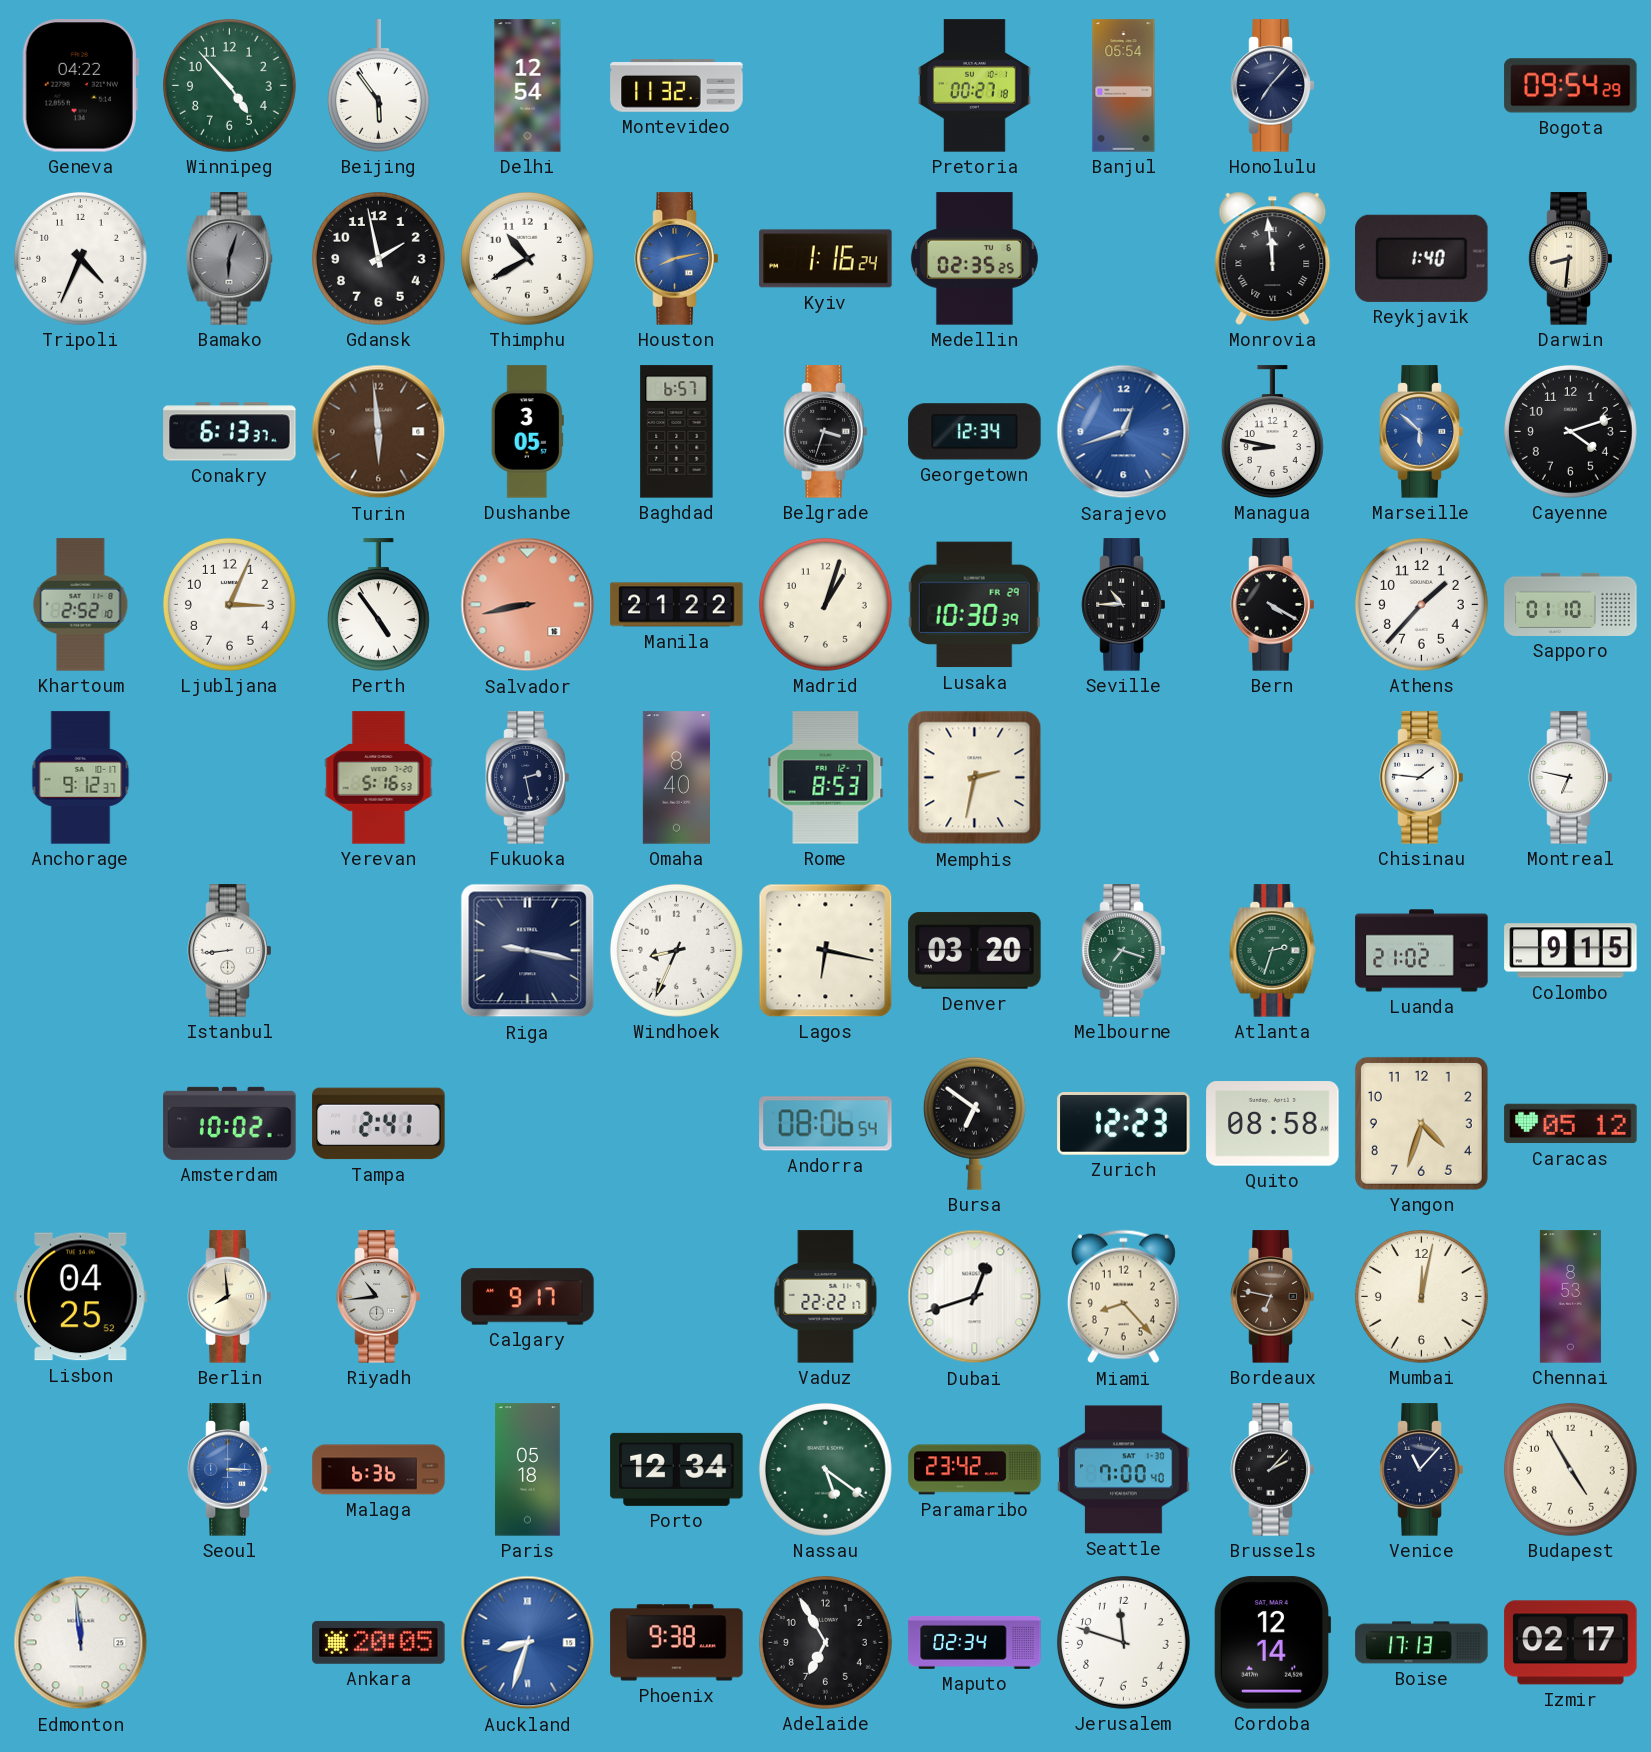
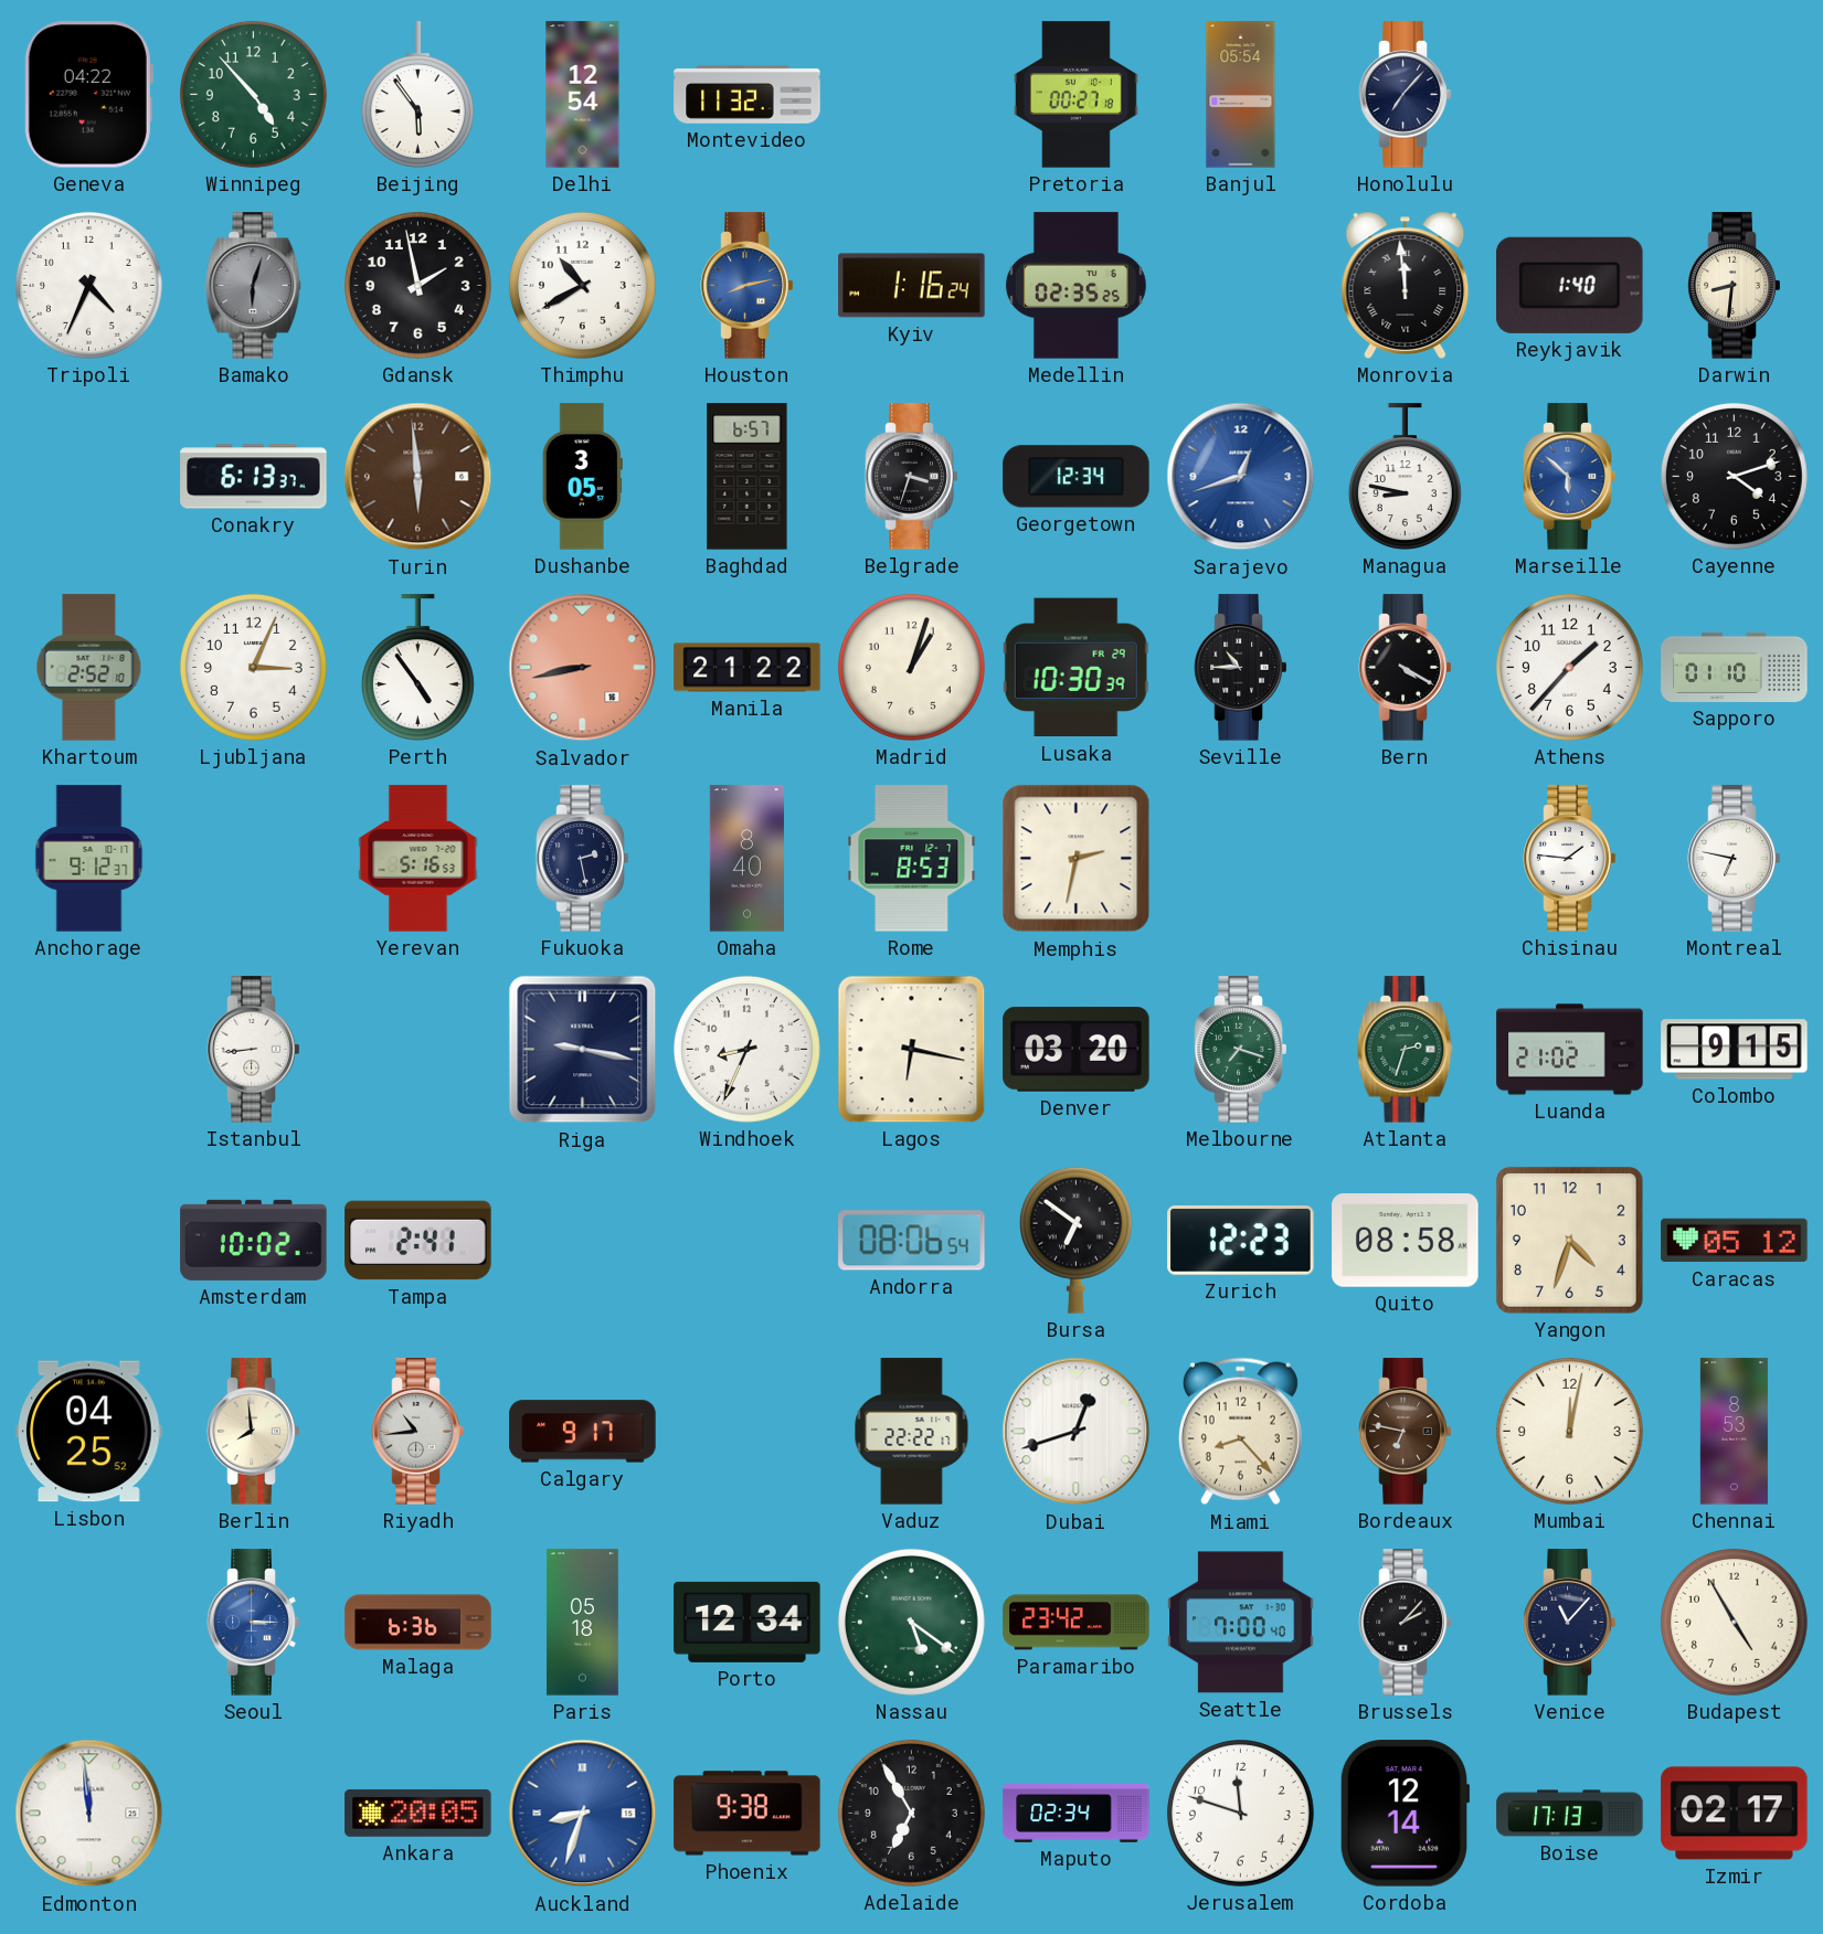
Bogota: 09:54 -> none
